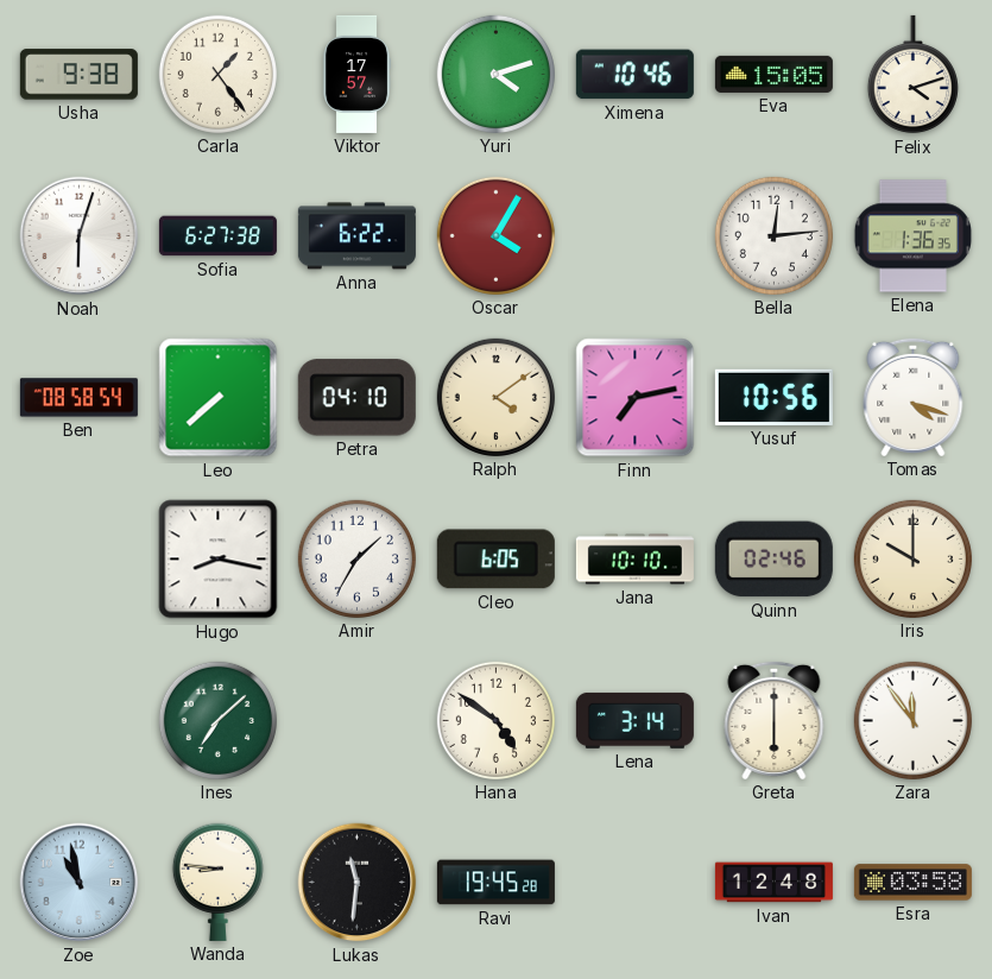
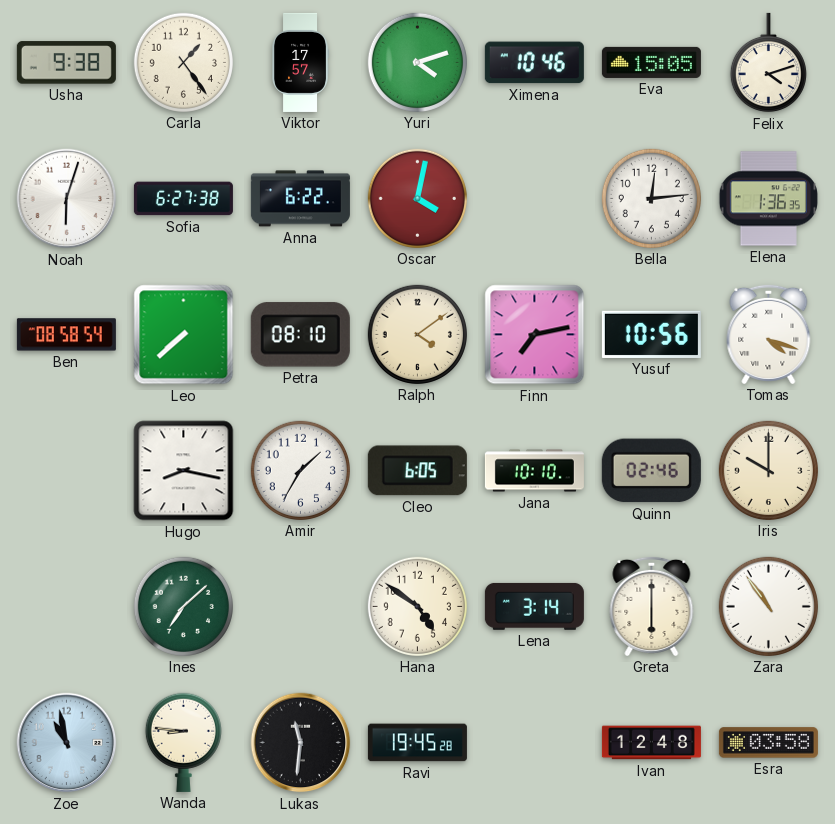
Oscar: 4:05 -> 4:02
Petra: 04:10 -> 08:10
Zara: 11:54 -> 10:54
